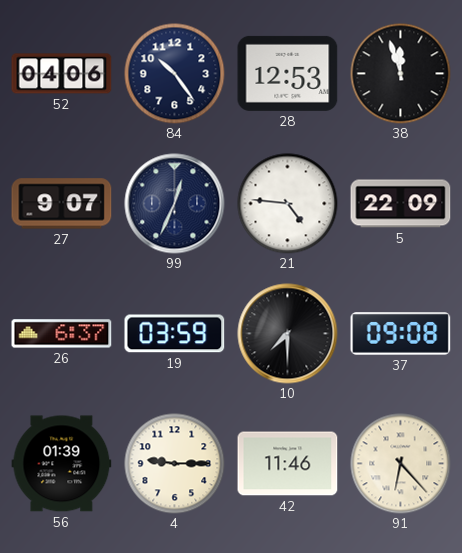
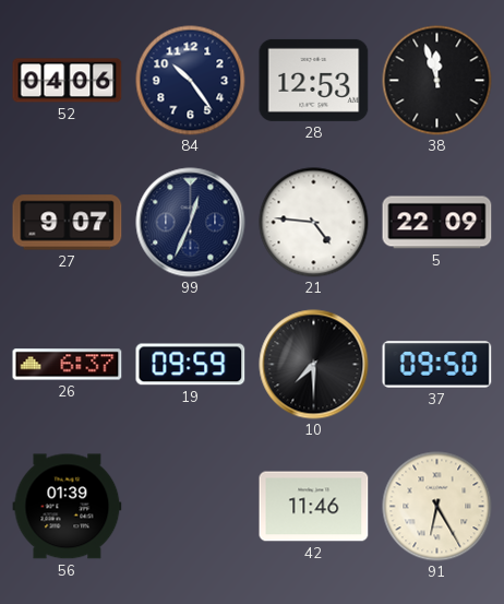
19: 03:59 -> 09:59
37: 09:08 -> 09:50
4: 9:15 -> none
91: 6:23 -> 6:25
